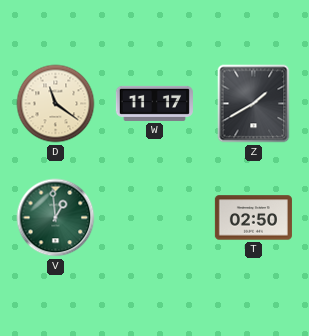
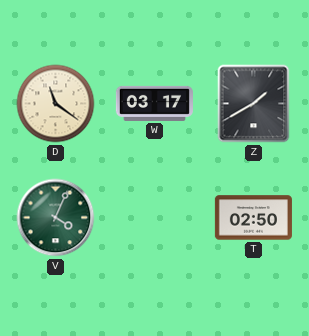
W: 11:17 -> 03:17
V: 12:59 -> 4:04
